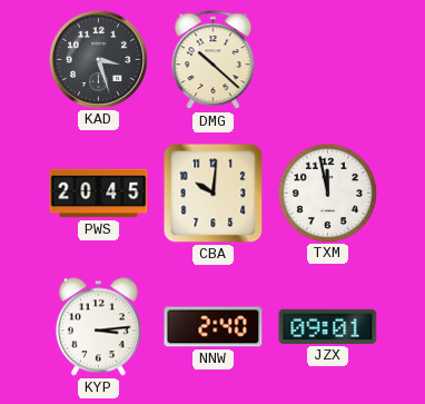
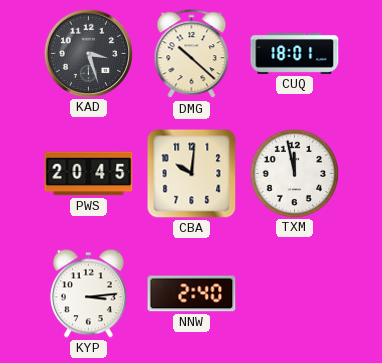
CUQ: none -> 18:01
JZX: 09:01 -> none
